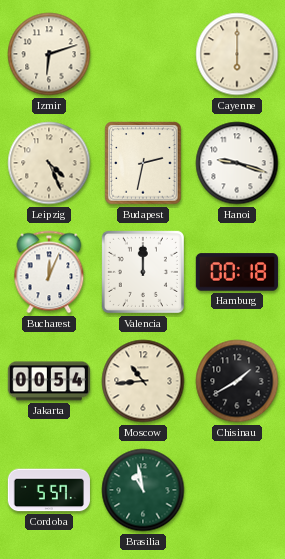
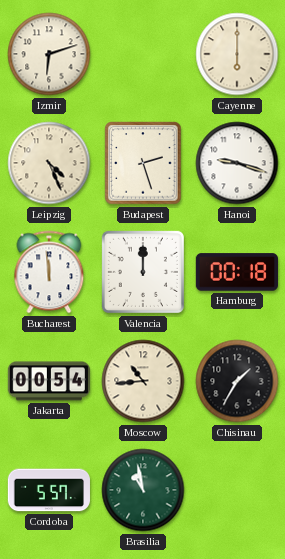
Budapest: 2:32 -> 2:27
Bucharest: 12:04 -> 11:59
Chisinau: 1:40 -> 1:35
